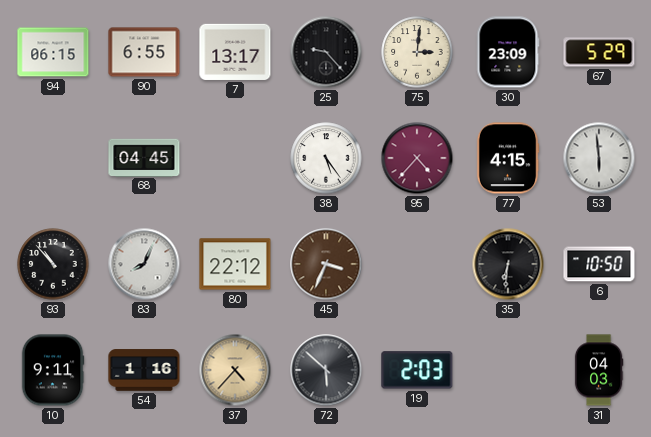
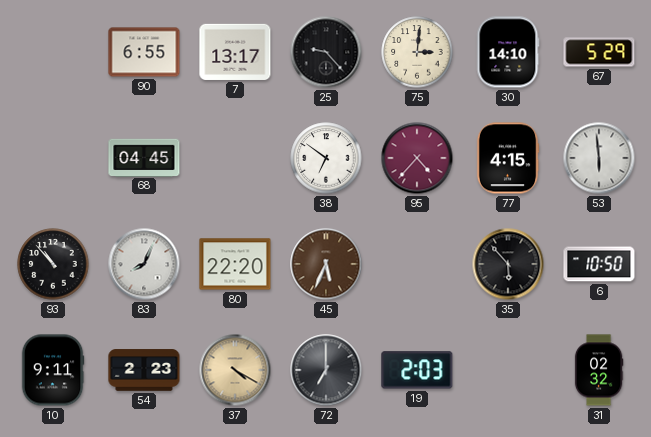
94: 06:15 -> none
30: 23:09 -> 14:10
38: 5:24 -> 6:51
80: 22:12 -> 22:20
45: 3:34 -> 5:34
35: 6:31 -> 5:53
54: 1:16 -> 2:23
37: 4:37 -> 4:20
72: 5:52 -> 7:00
31: 04:03 -> 02:32
